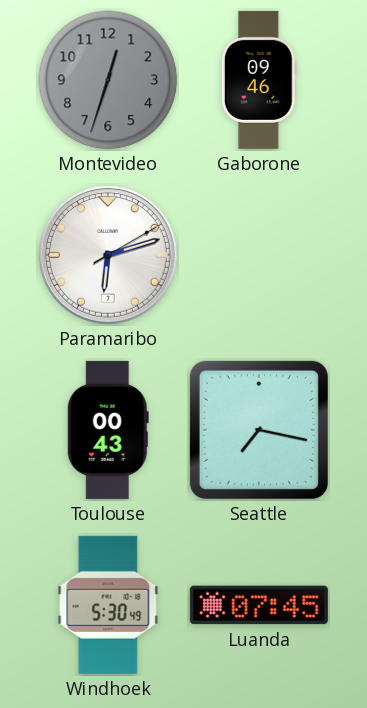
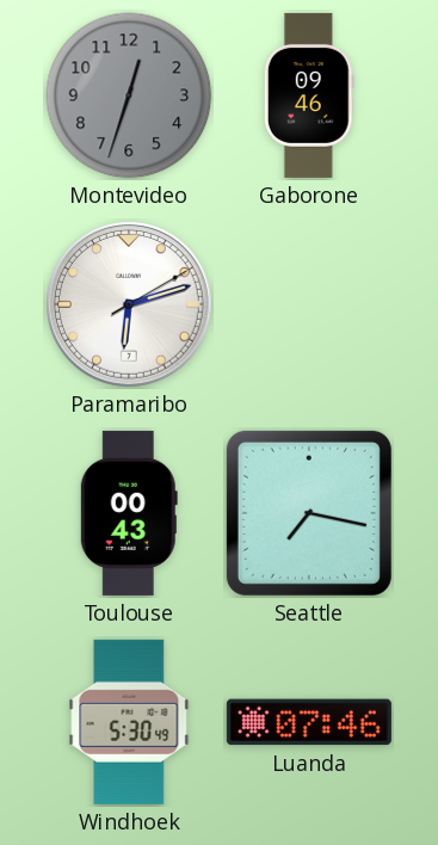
Luanda: 07:45 -> 07:46
